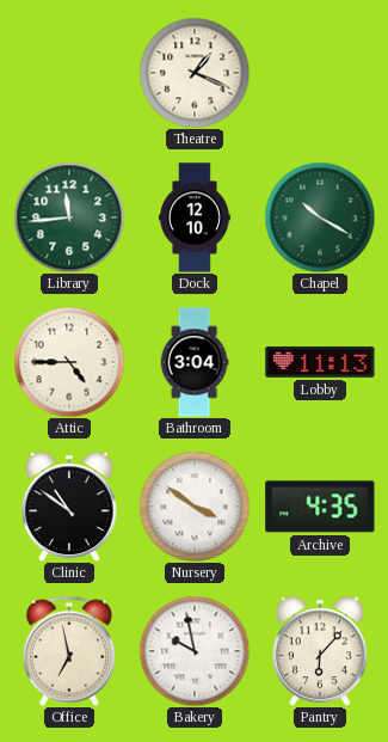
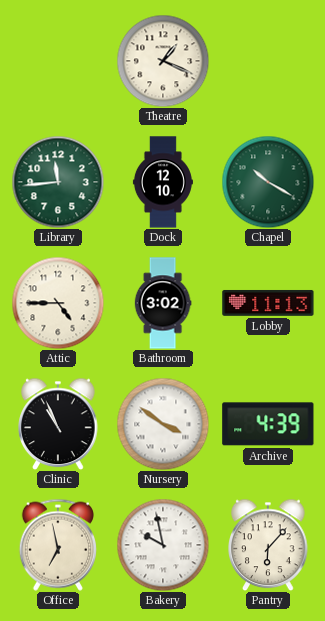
Bathroom: 3:04 -> 3:02
Clinic: 10:51 -> 10:56
Archive: 4:35 -> 4:39
